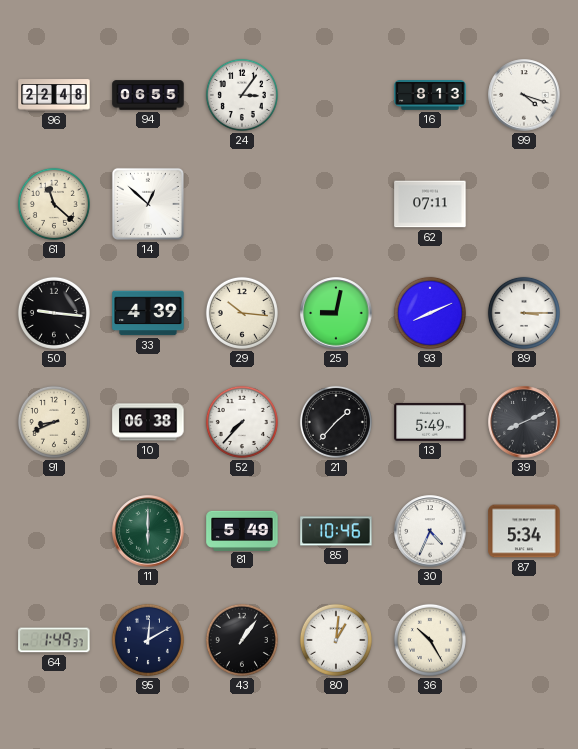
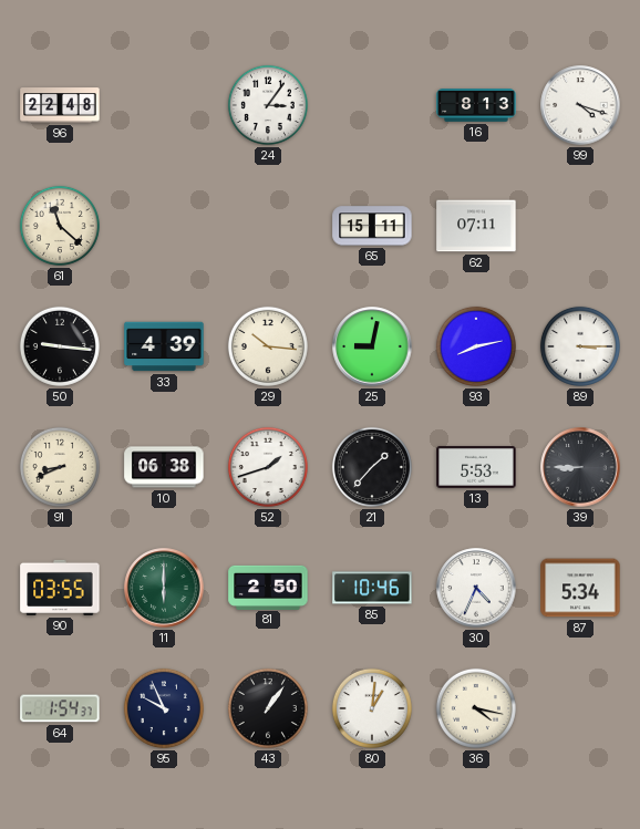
94: 06:55 -> none
14: 12:52 -> none
65: none -> 15:11
93: 8:11 -> 8:13
52: 7:37 -> 1:42
13: 5:49 -> 5:53
39: 8:11 -> 8:45
90: none -> 03:55
81: 5:49 -> 2:50
64: 1:49 -> 1:54
95: 12:10 -> 9:56
36: 10:25 -> 4:17
